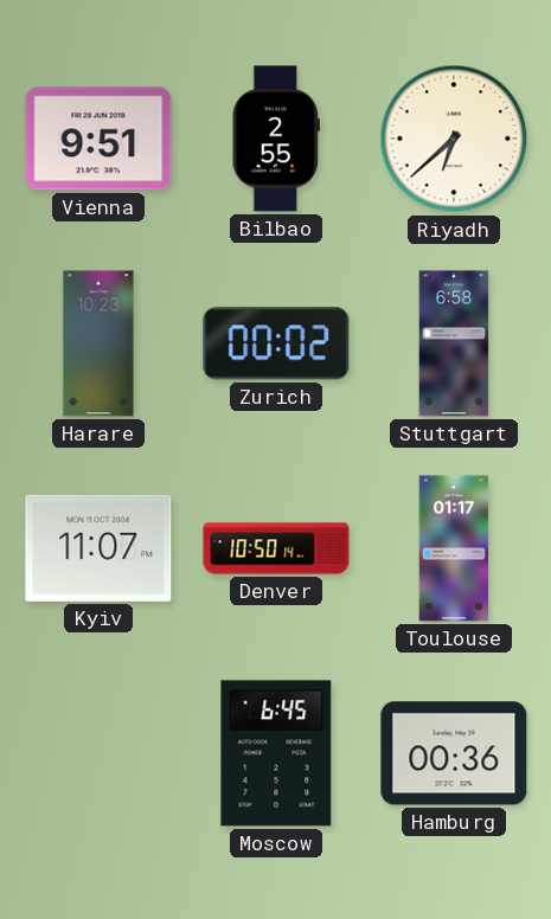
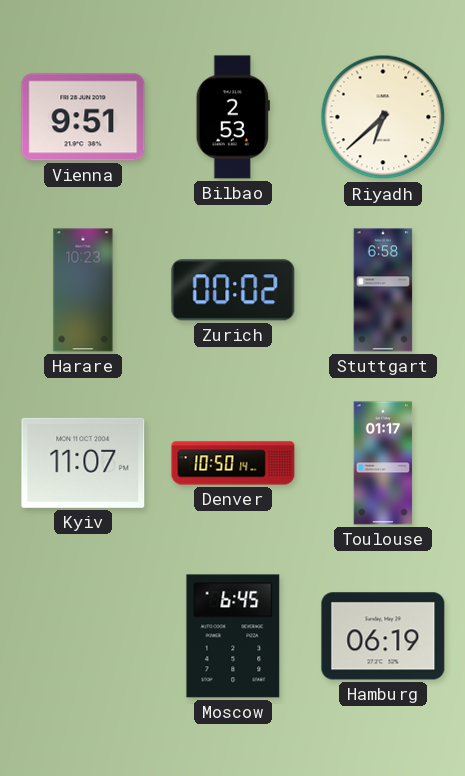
Bilbao: 2:55 -> 2:53
Hamburg: 00:36 -> 06:19
